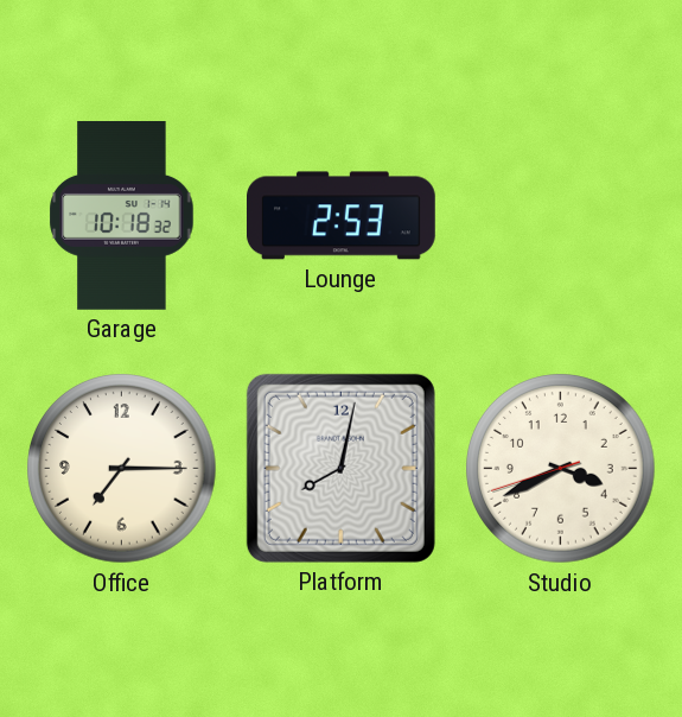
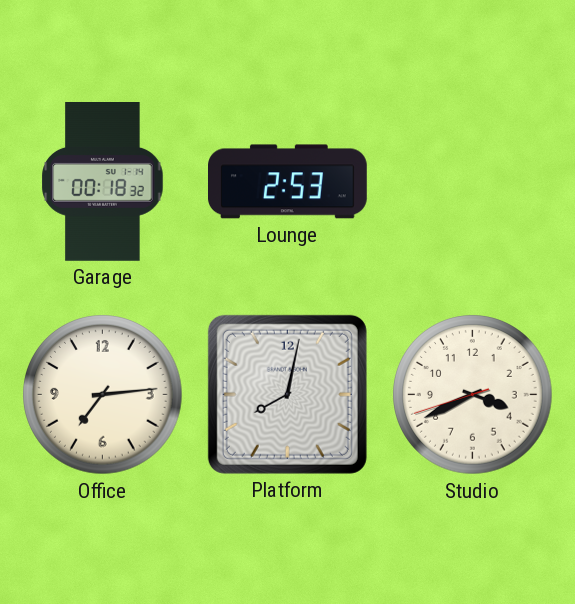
Garage: 10:18 -> 00:18
Office: 7:15 -> 7:14
